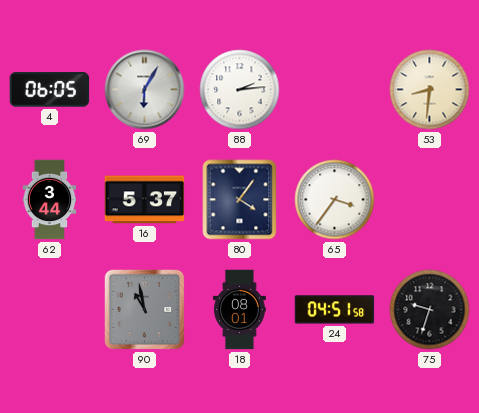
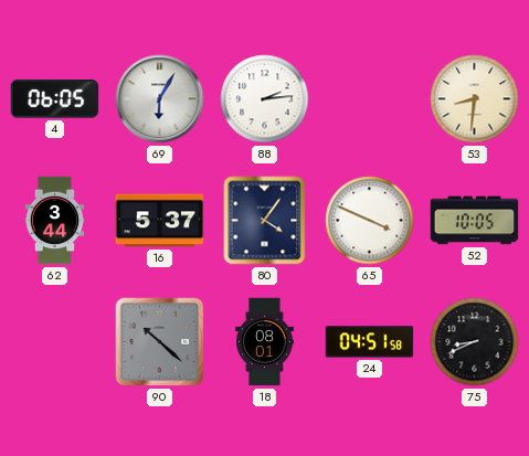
65: 3:36 -> 3:49
52: none -> 10:05
90: 10:58 -> 10:22
75: 9:33 -> 8:41
